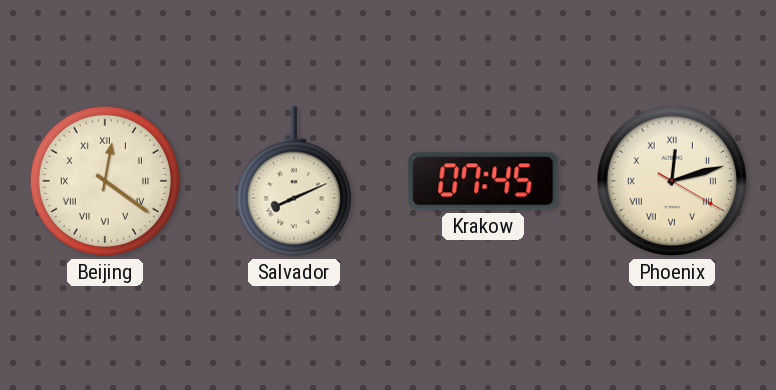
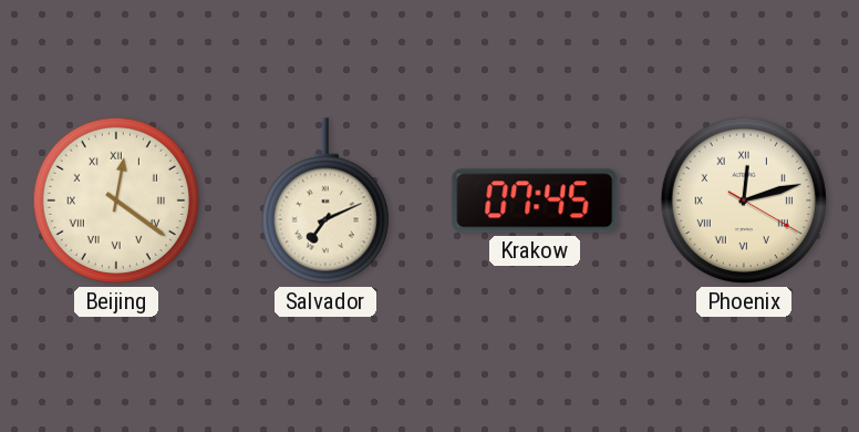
Salvador: 8:11 -> 7:11
